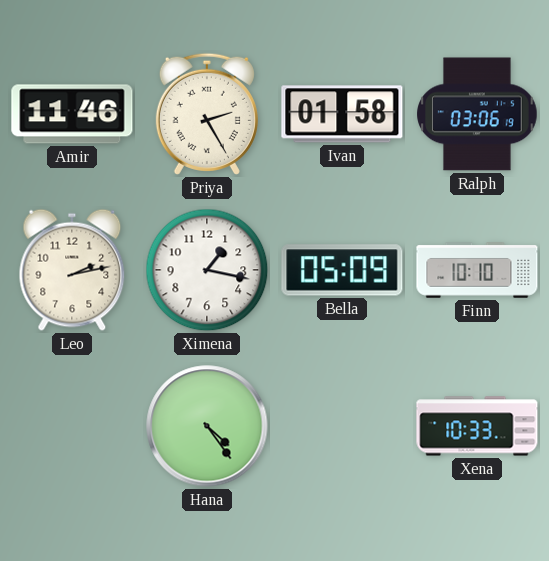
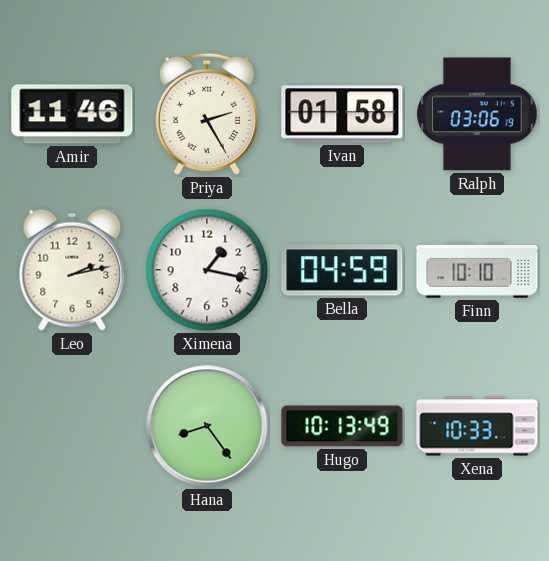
Bella: 05:09 -> 04:59
Hana: 4:24 -> 8:24
Hugo: none -> 10:13
